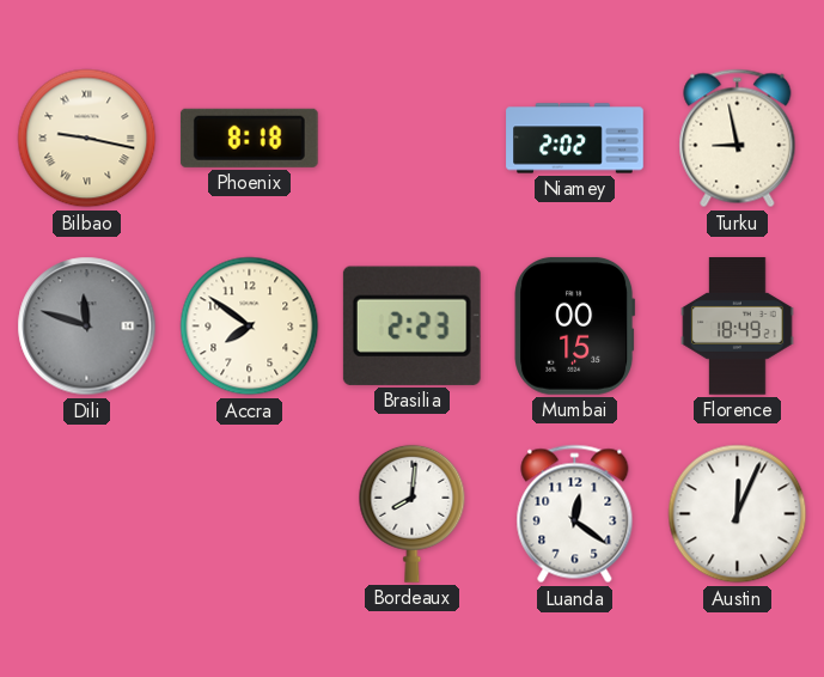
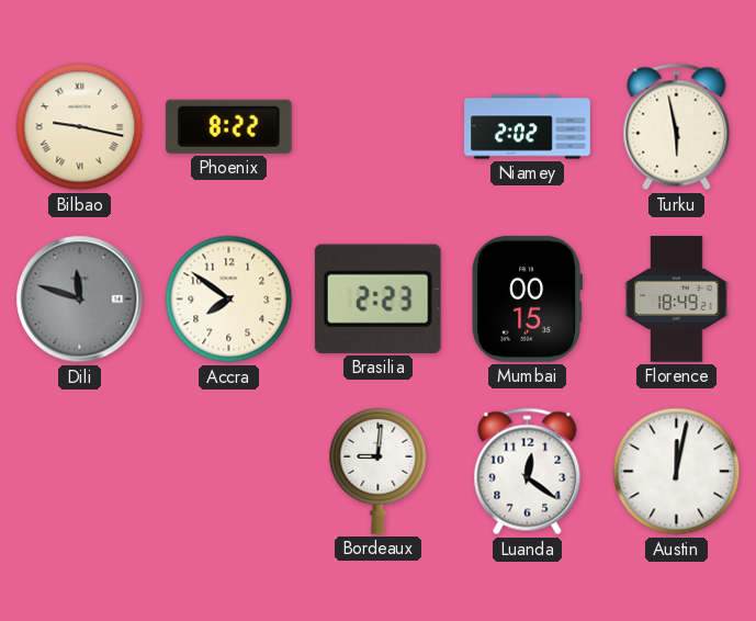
Phoenix: 8:18 -> 8:22
Turku: 8:58 -> 5:58
Bordeaux: 8:01 -> 9:01
Austin: 12:04 -> 12:02
